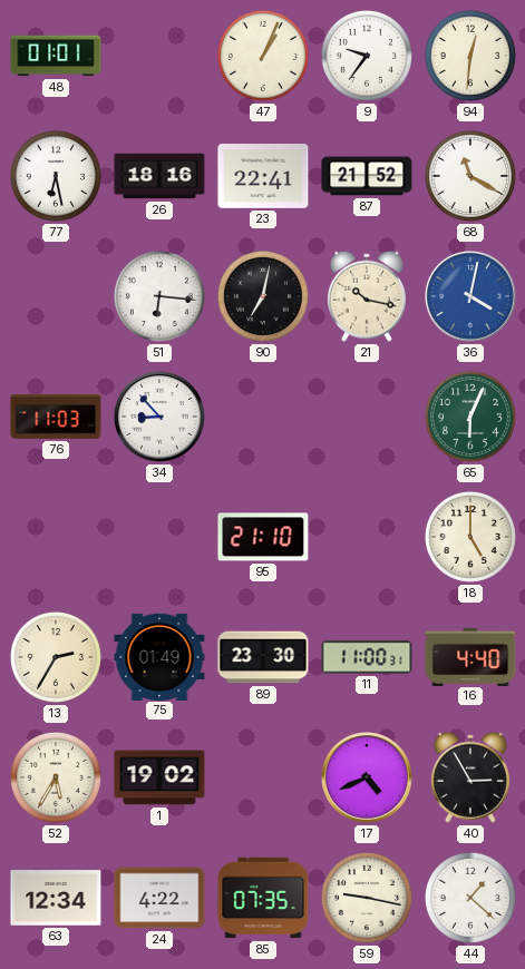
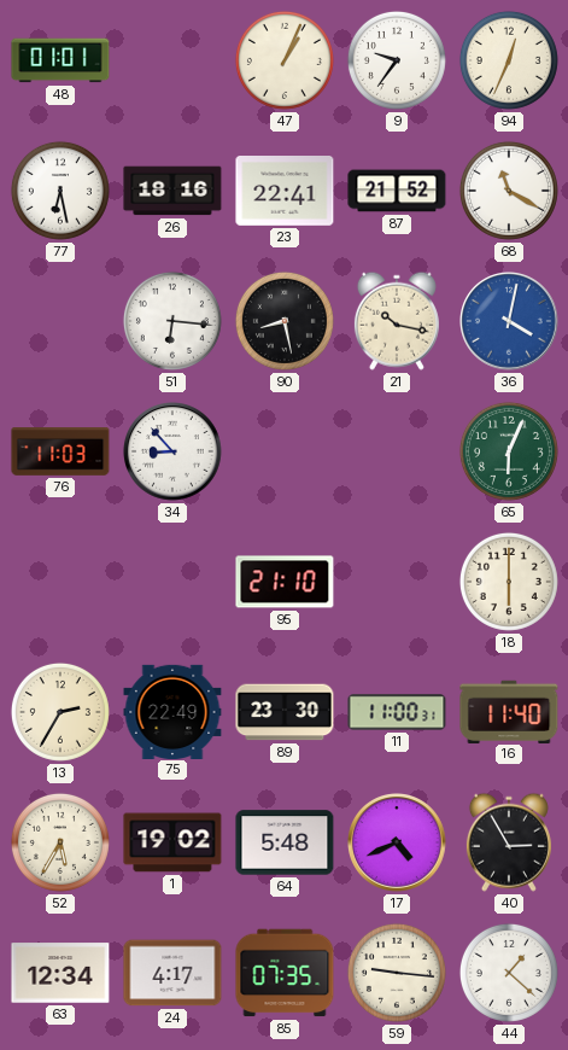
94: 12:31 -> 12:34
90: 7:02 -> 8:28
18: 5:00 -> 6:00
75: 01:49 -> 22:49
16: 4:40 -> 11:40
64: none -> 5:48
24: 4:22 -> 4:17
59: 9:17 -> 9:16
